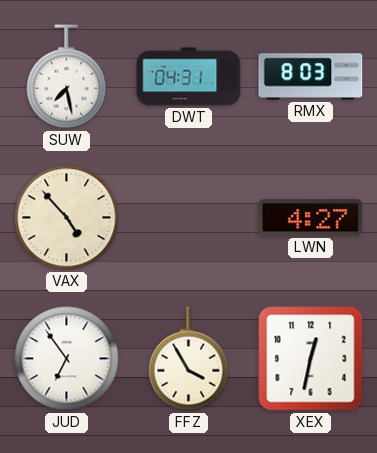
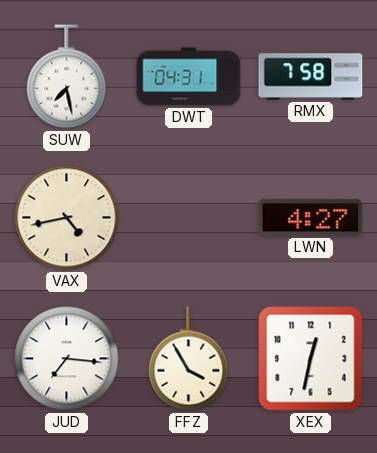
RMX: 8:03 -> 7:58
VAX: 4:53 -> 4:43
JUD: 6:54 -> 7:16
